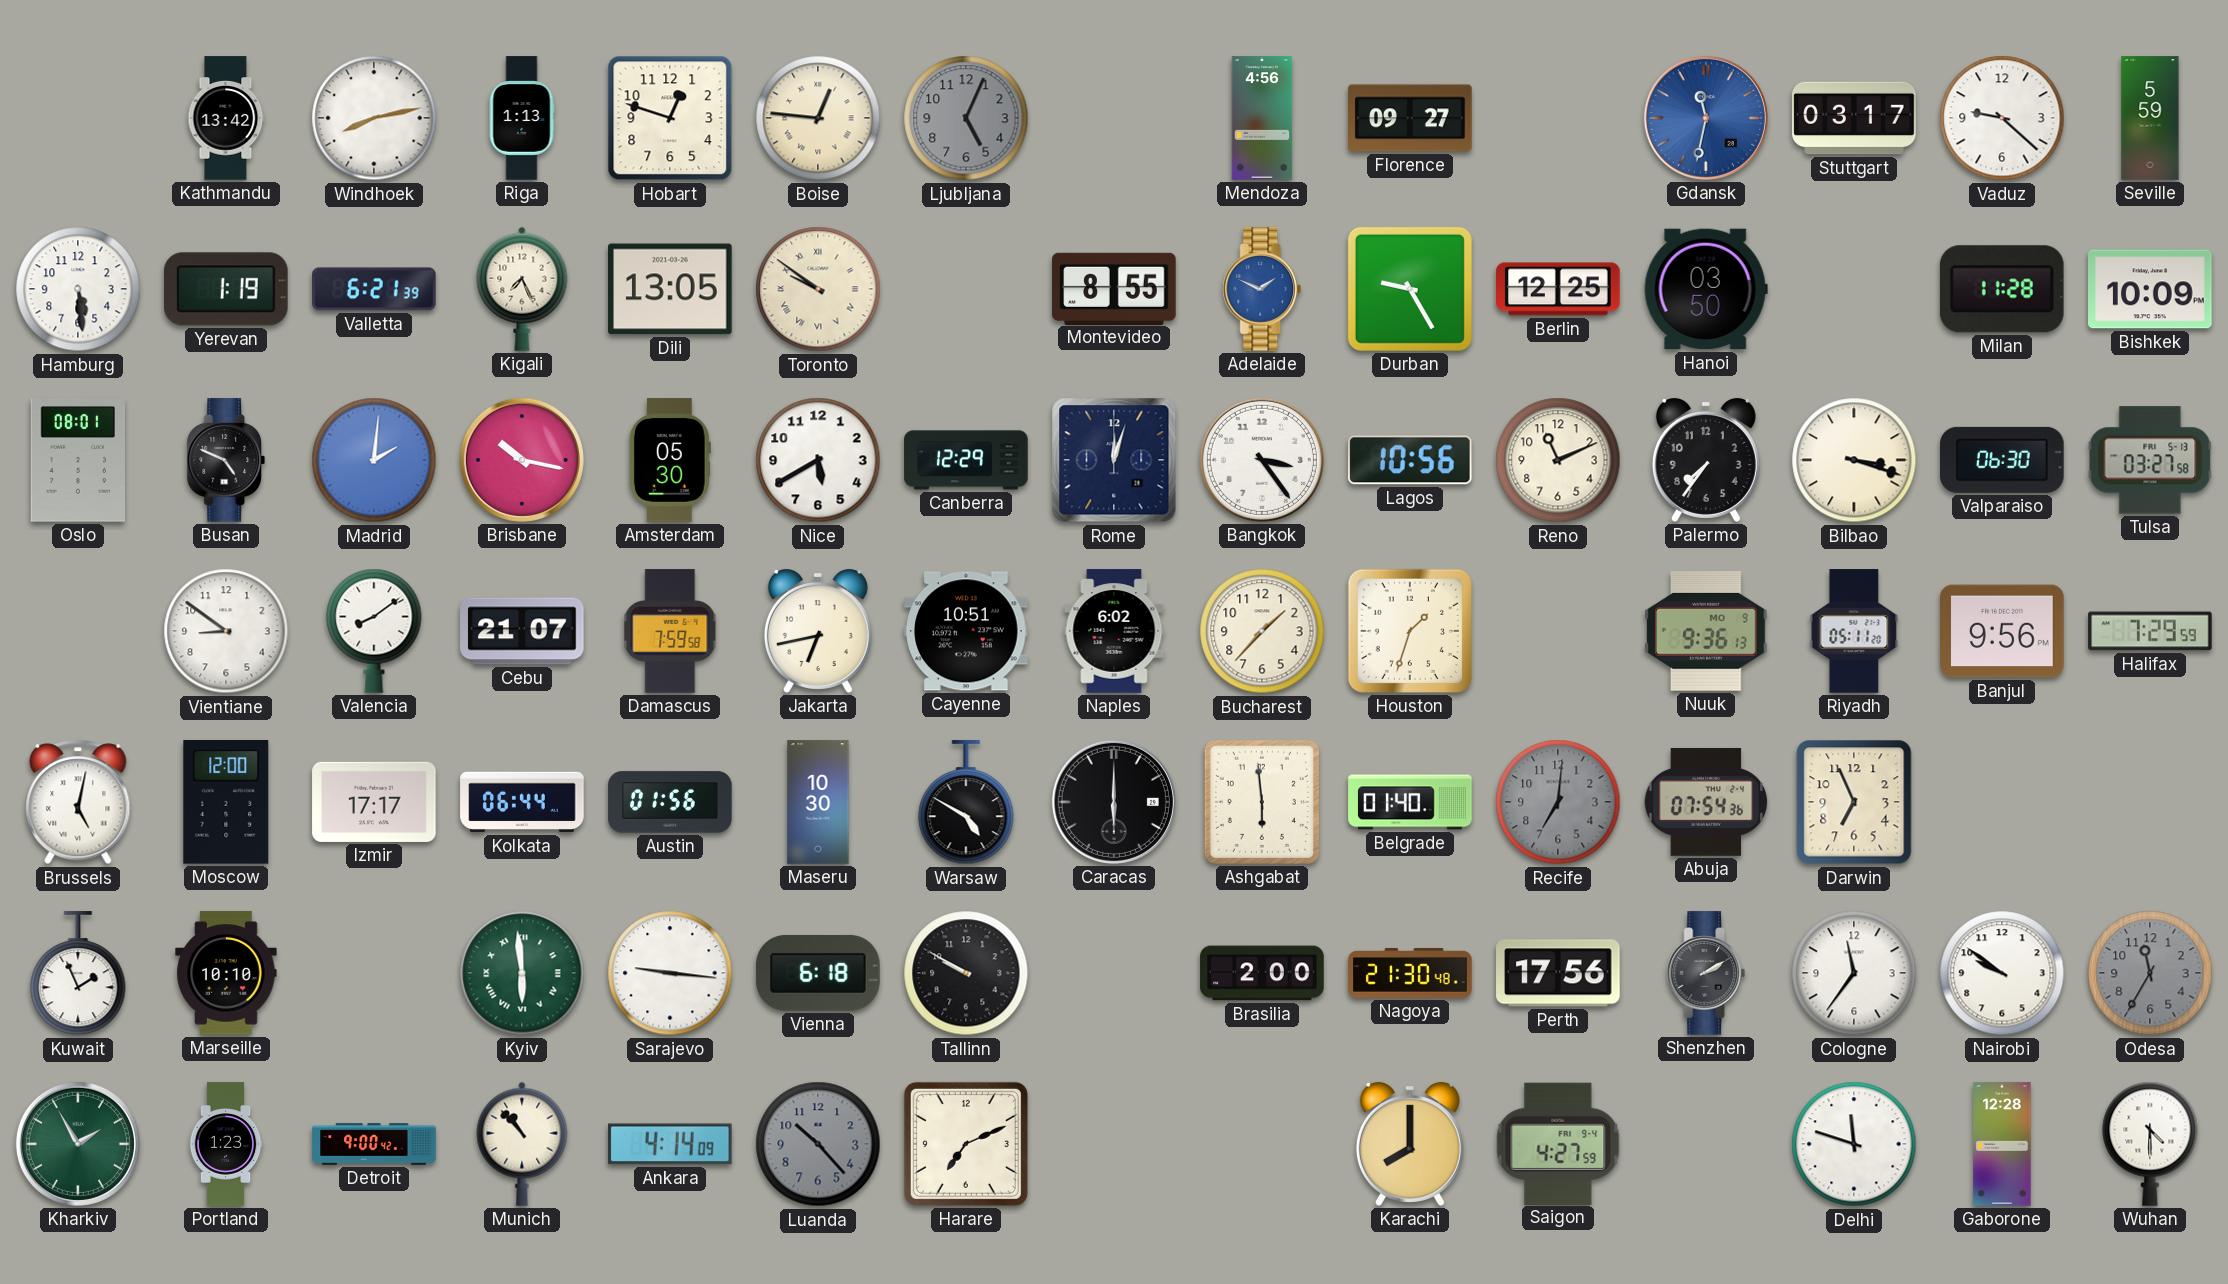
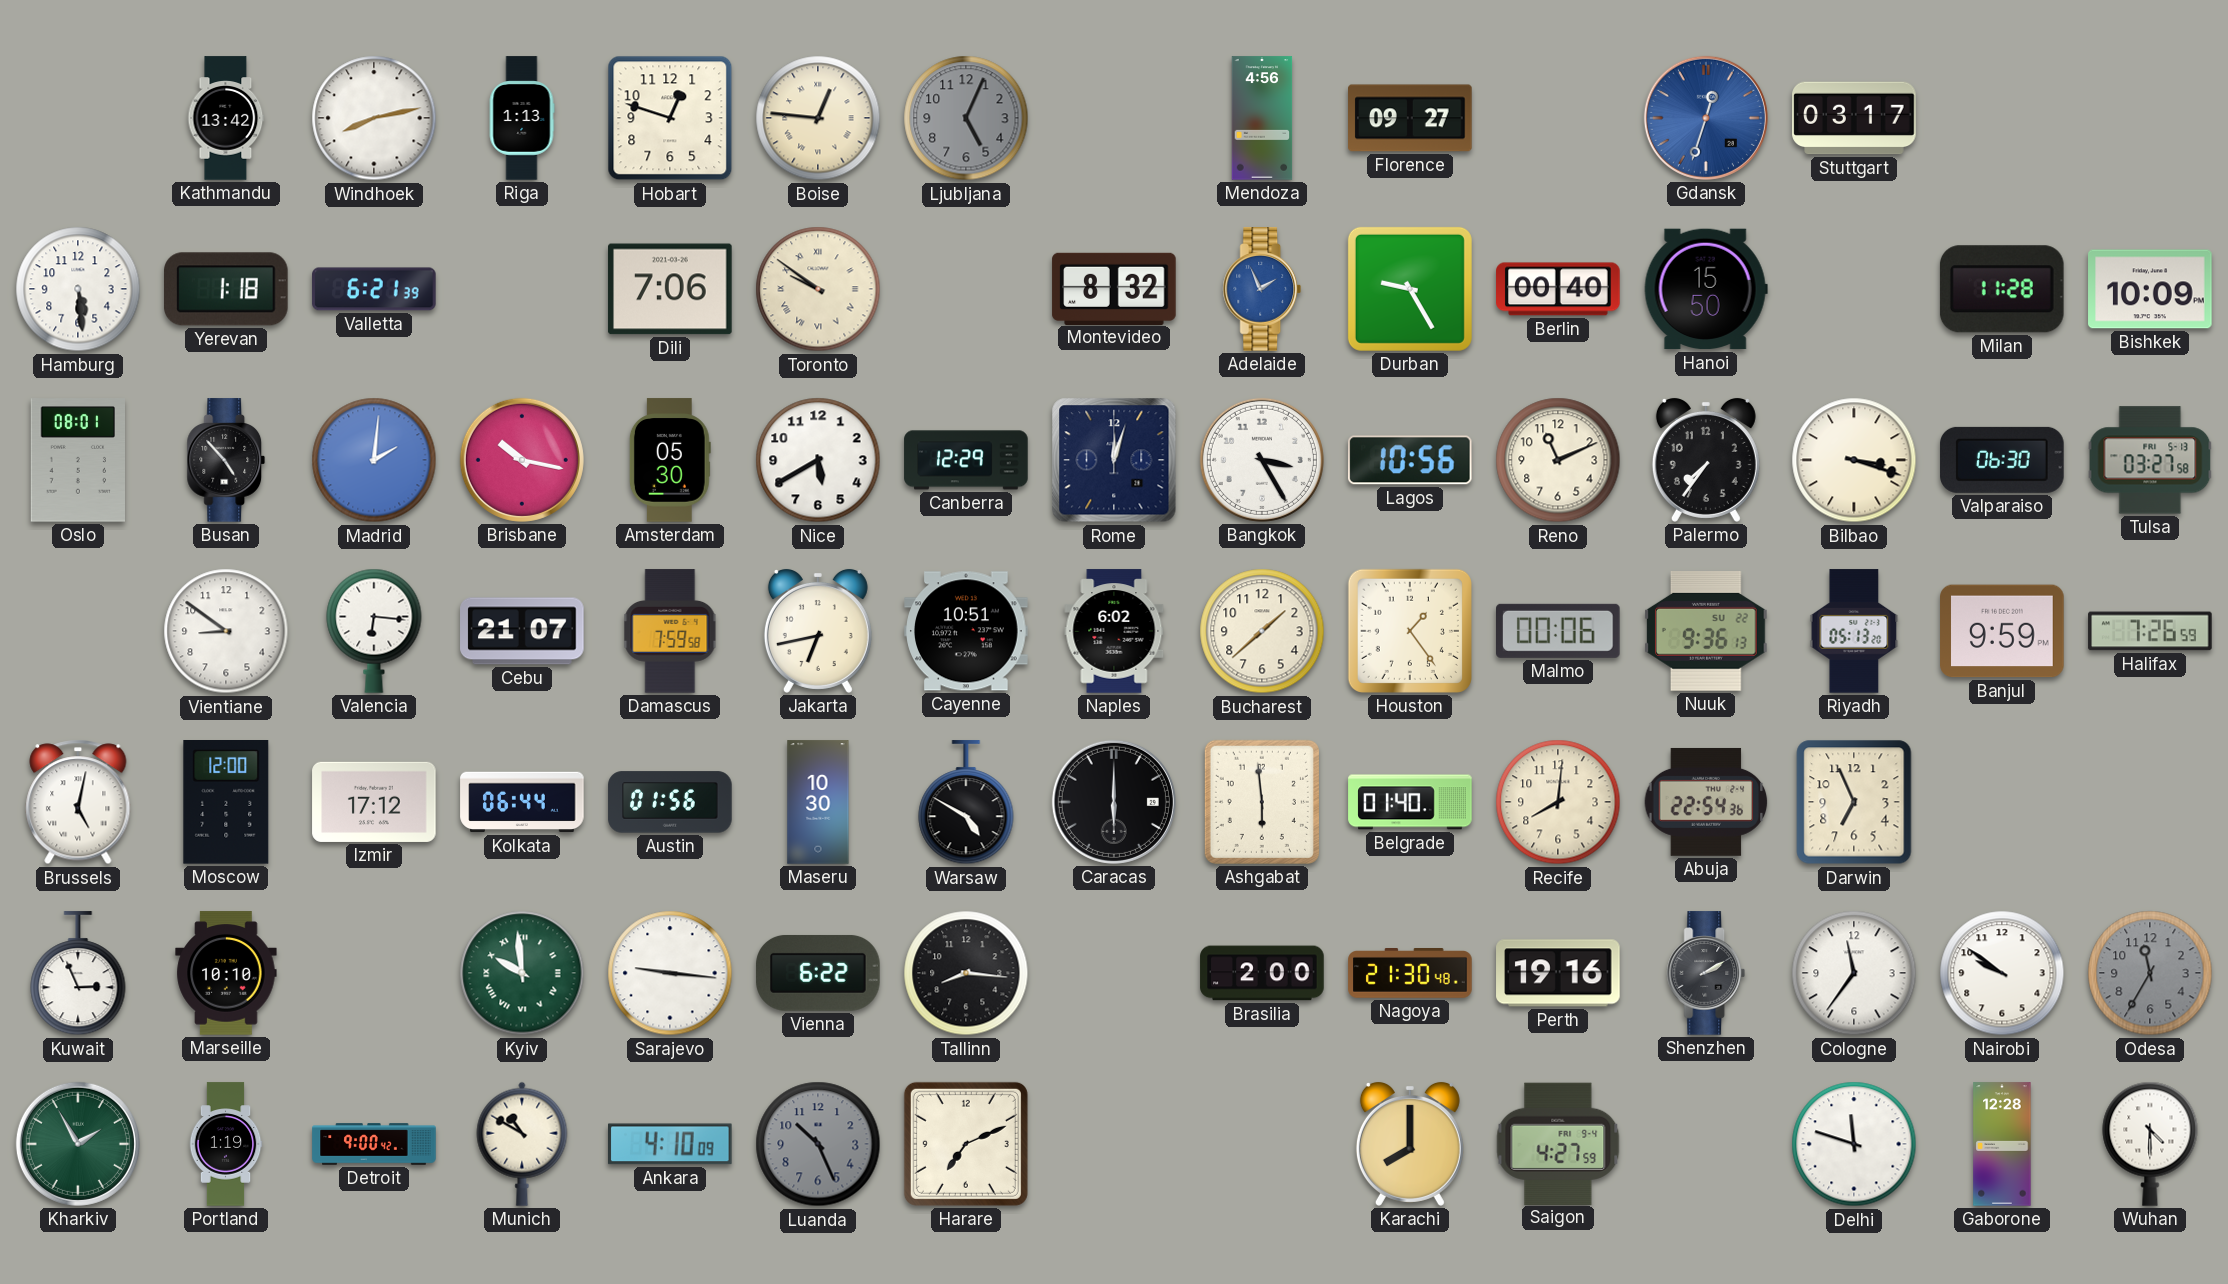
Gdansk: 11:32 -> 12:33
Vaduz: 9:22 -> none
Seville: 5:59 -> none
Yerevan: 1:19 -> 1:18
Kigali: 7:26 -> none
Dili: 13:05 -> 7:06
Montevideo: 8:55 -> 8:32
Adelaide: 1:49 -> 1:56
Berlin: 12:25 -> 00:40
Hanoi: 03:50 -> 15:50
Busan: 4:49 -> 4:53
Bangkok: 3:24 -> 3:25
Valencia: 8:09 -> 6:16
Bucharest: 1:37 -> 1:38
Houston: 1:33 -> 1:24
Malmo: none -> 00:06
Nuuk date: MO 9 -> SU 22
Riyadh: 05:11 -> 05:13
Banjul: 9:56 -> 9:59
Halifax: 7:29 -> 7:26
Izmir: 17:17 -> 17:12
Recife: 7:01 -> 8:01
Recife dial: grey -> cream
Abuja: 07:54 -> 22:54
Kuwait: 1:56 -> 2:56
Kyiv: 5:59 -> 9:59
Vienna: 6:18 -> 6:22
Tallinn: 9:50 -> 8:16
Perth: 17:56 -> 19:16
Portland: 1:23 -> 1:19
Munich: 10:53 -> 10:50
Ankara: 4:14 -> 4:10
Luanda: 10:23 -> 10:26
